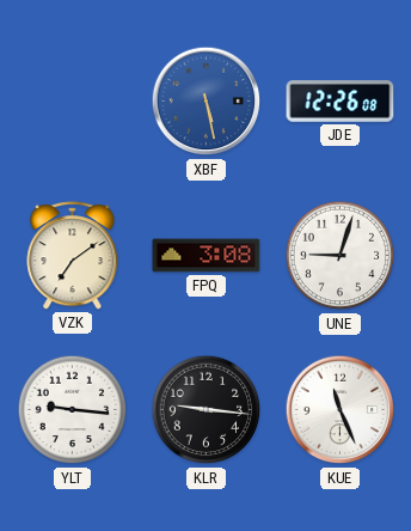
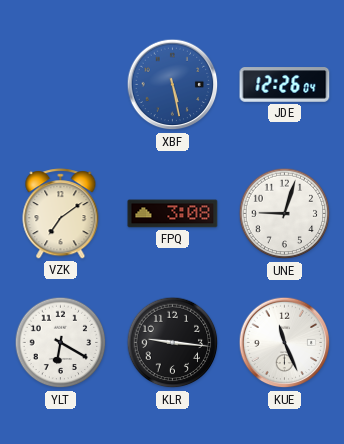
JDE: 12:26:08 -> 12:26:04
YLT: 9:16 -> 6:20
